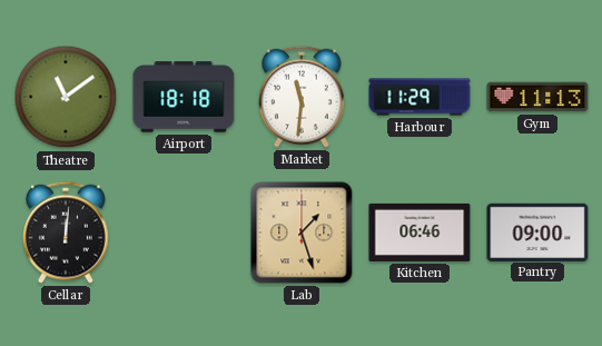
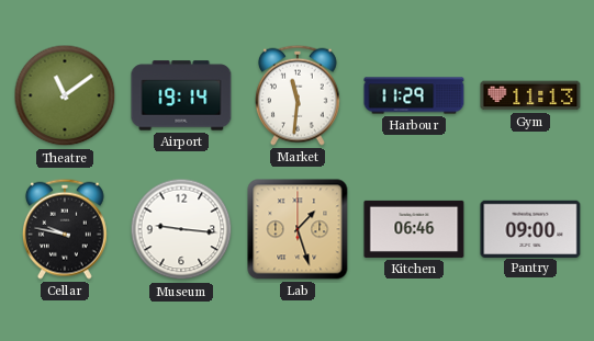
Airport: 18:18 -> 19:14
Cellar: 12:01 -> 9:47
Museum: none -> 9:16
